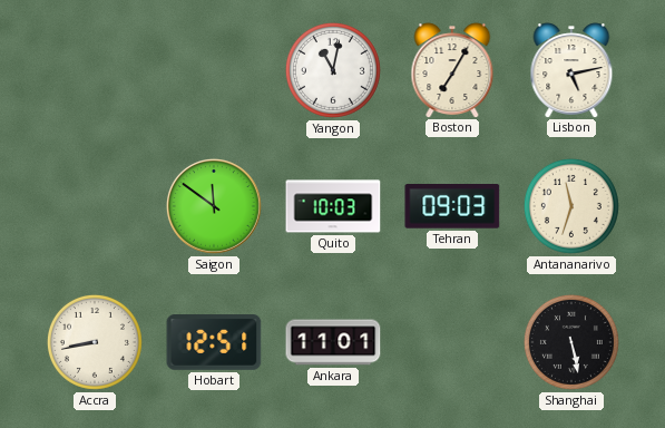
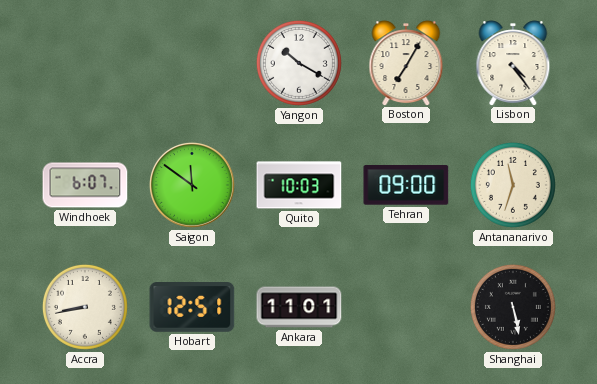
Yangon: 11:02 -> 10:20
Lisbon: 5:13 -> 4:24
Windhoek: none -> 6:07
Tehran: 09:03 -> 09:00
